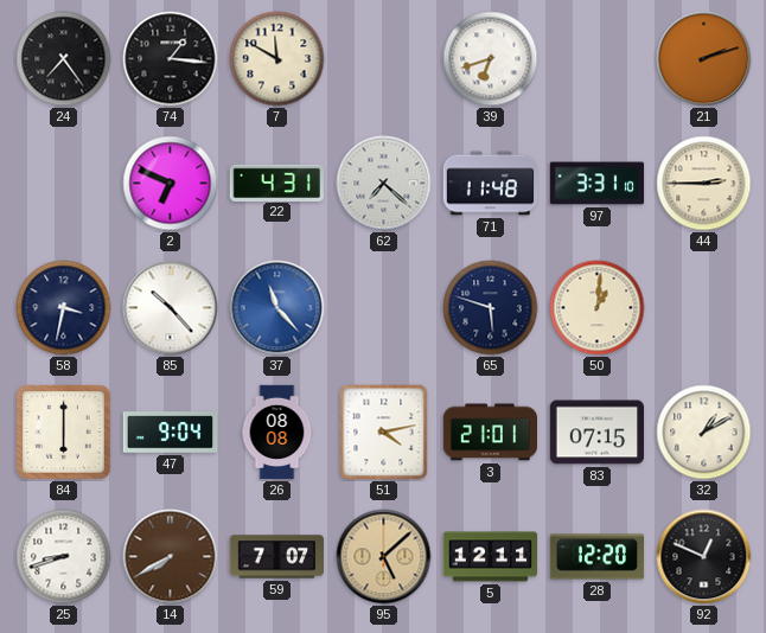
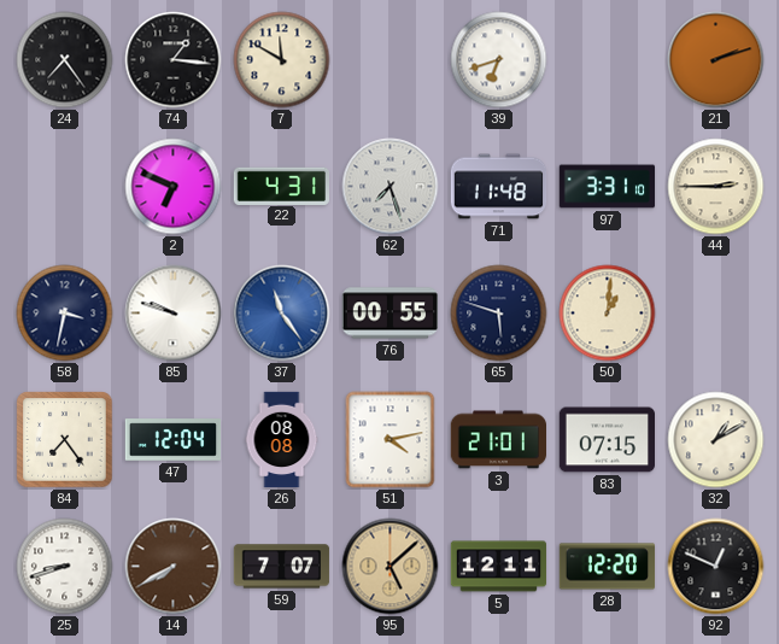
62: 7:22 -> 7:27
85: 10:23 -> 9:48
37: 11:23 -> 11:24
76: none -> 00:55
84: 6:00 -> 7:24
47: 9:04 -> 12:04
